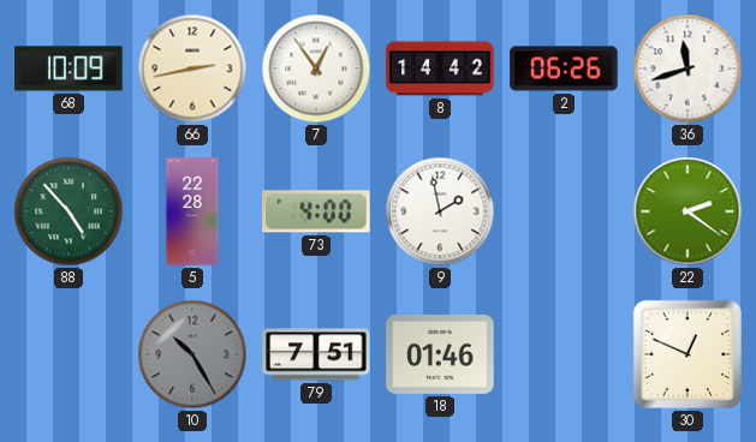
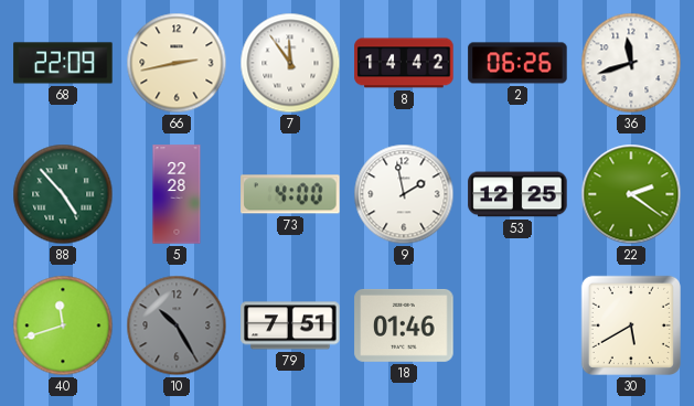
68: 10:09 -> 22:09
7: 12:54 -> 11:54
53: none -> 12:25
40: none -> 11:42
30: 12:49 -> 5:40
